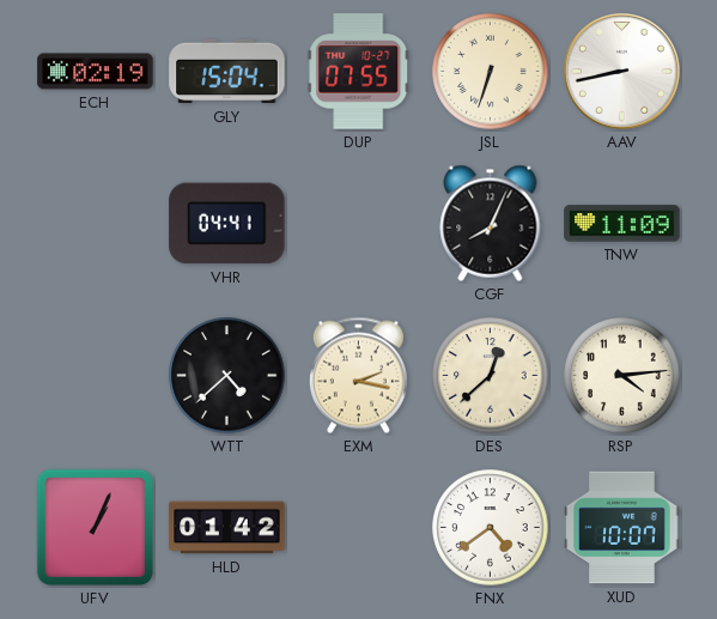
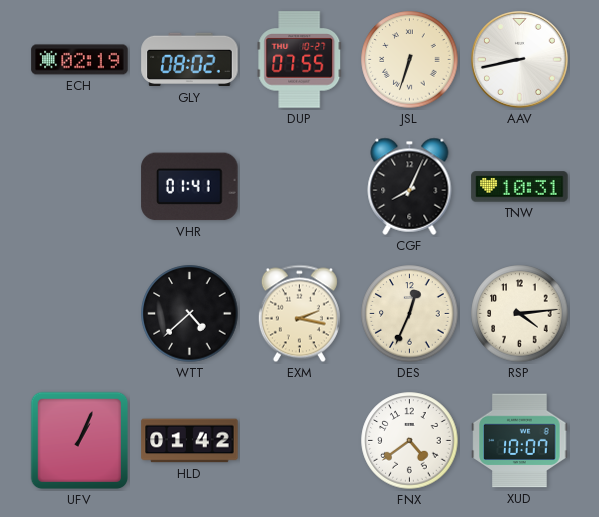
GLY: 15:04 -> 08:02
VHR: 04:41 -> 01:41
TNW: 11:09 -> 10:31
DES: 12:38 -> 12:34
